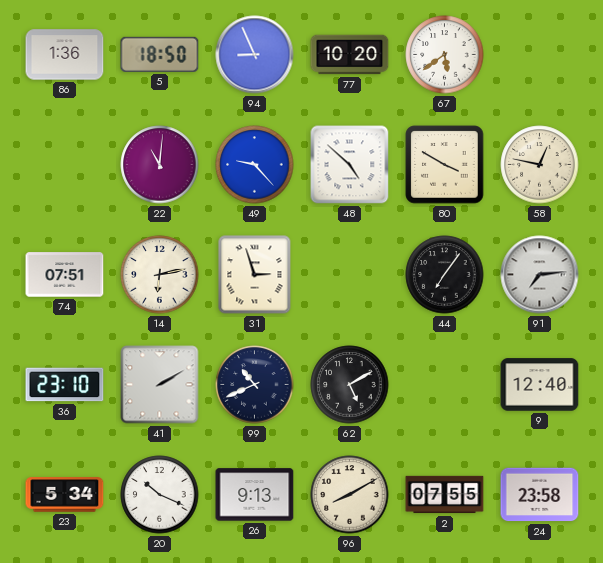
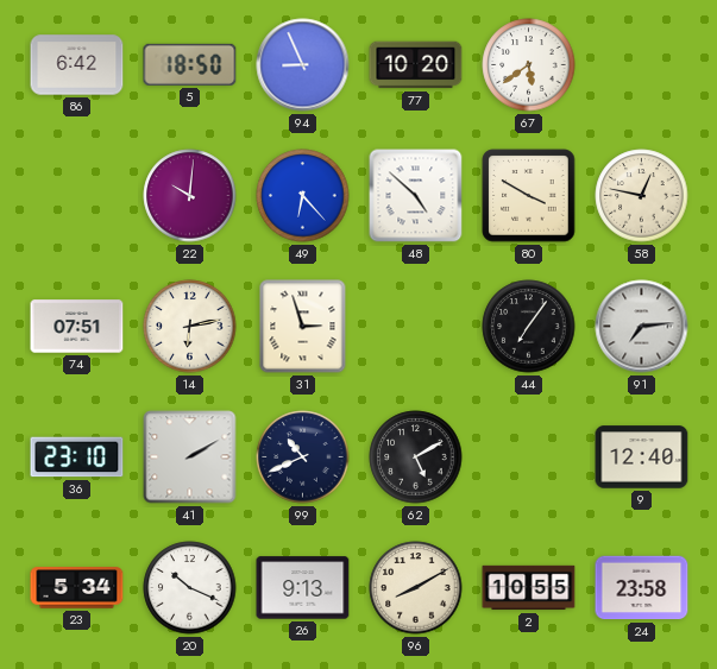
86: 1:36 -> 6:42
22: 11:01 -> 10:01
49: 9:23 -> 6:23
2: 07:55 -> 10:55
